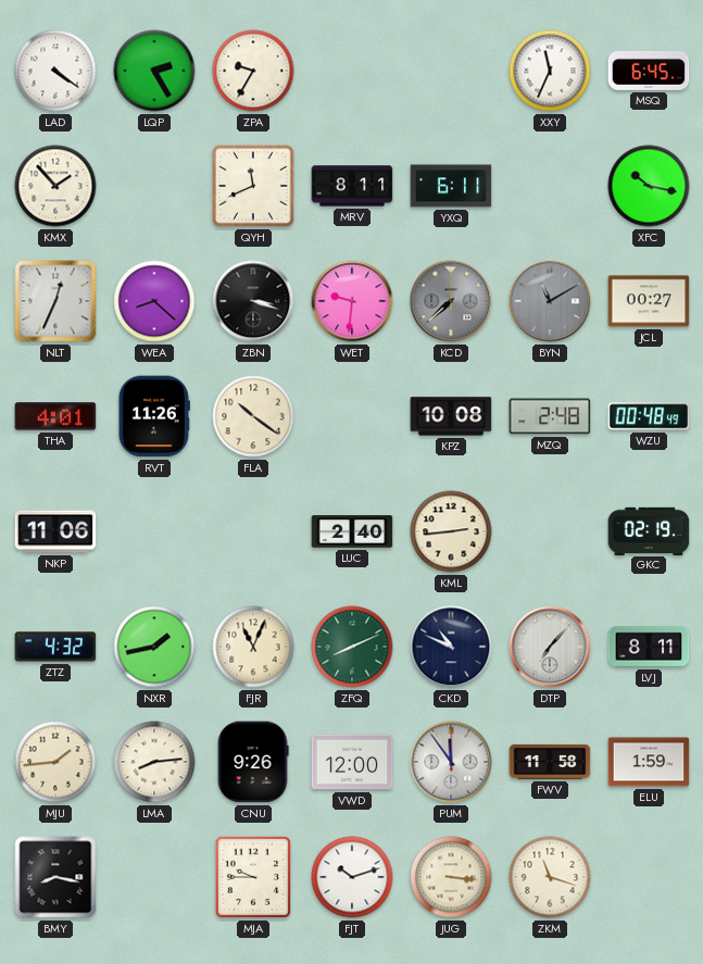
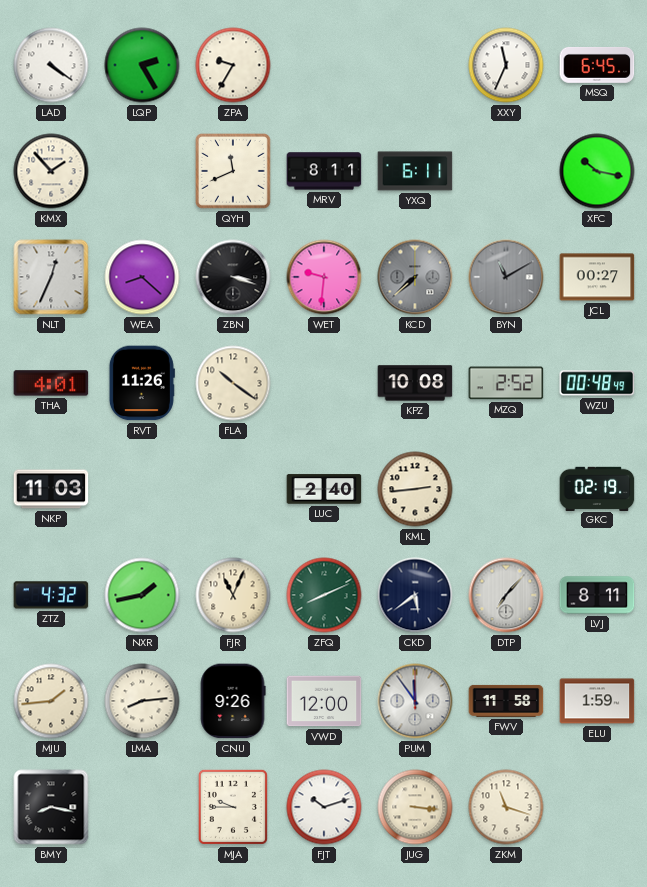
MZQ: 2:48 -> 2:52
NKP: 11:06 -> 11:03
CKD: 10:49 -> 5:39
